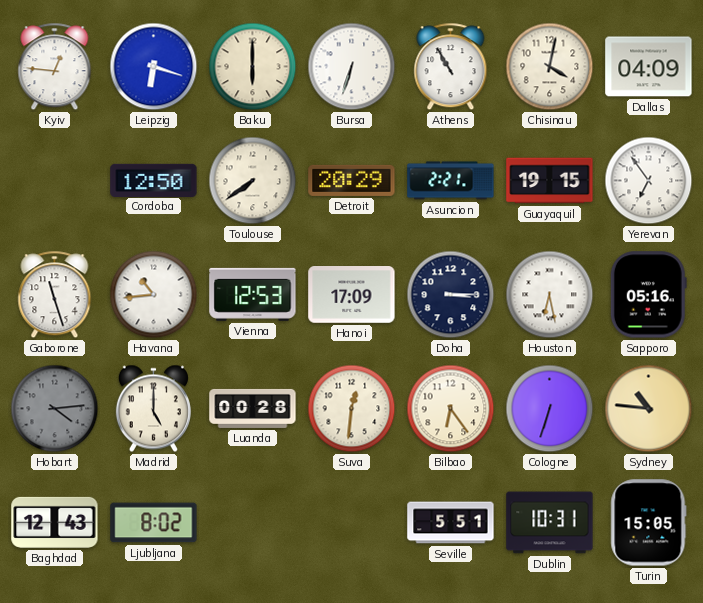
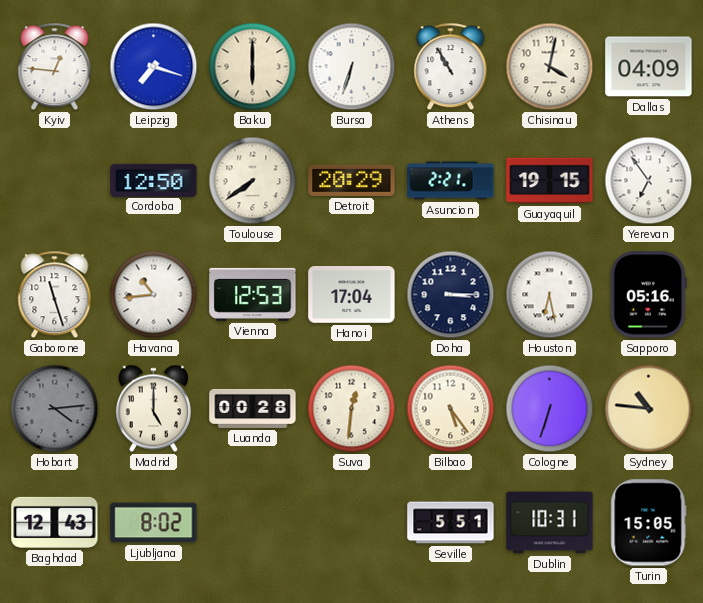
Leipzig: 6:18 -> 7:18
Hanoi: 17:09 -> 17:04
Bilbao: 6:24 -> 5:24
